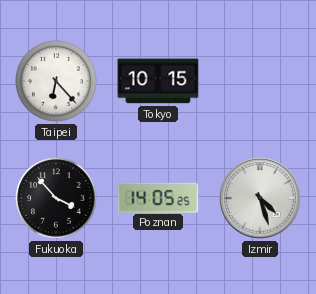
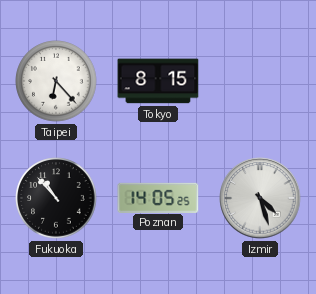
Tokyo: 10:15 -> 8:15
Fukuoka: 3:53 -> 10:53
